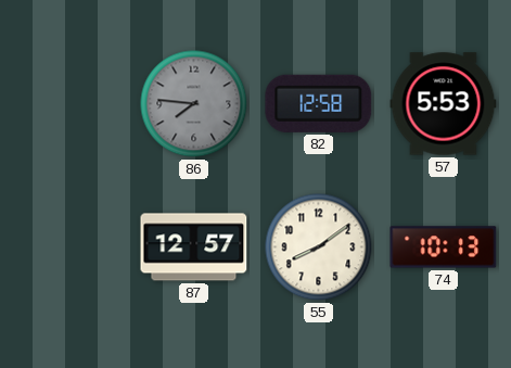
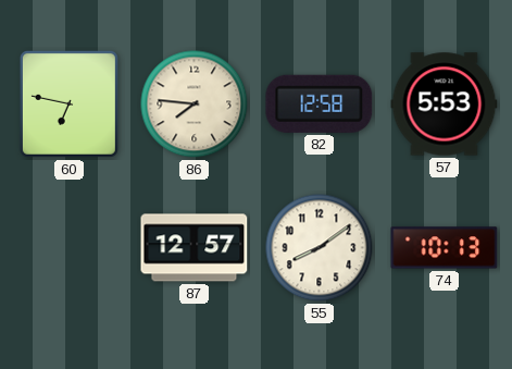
60: none -> 6:47
86 dial: grey -> cream
